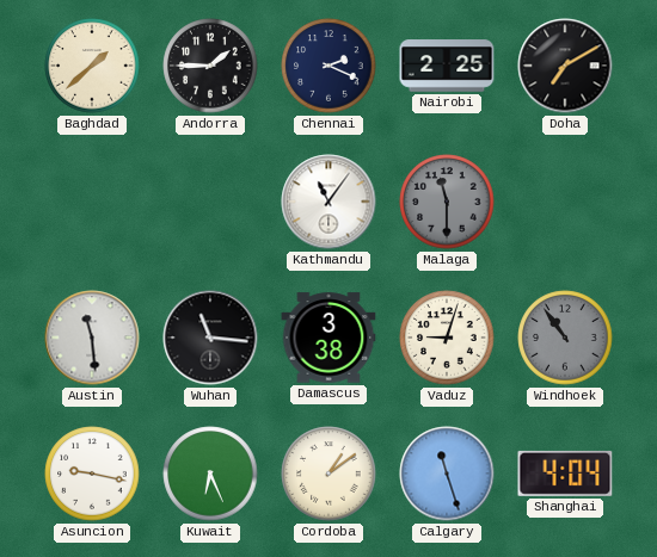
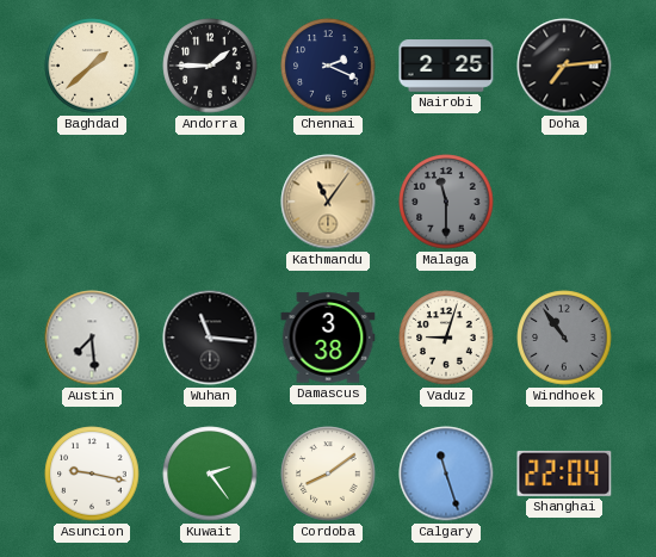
Doha: 7:10 -> 7:14
Kathmandu dial: white -> champagne
Austin: 11:29 -> 7:29
Kuwait: 6:26 -> 2:24
Cordoba: 1:09 -> 8:09
Shanghai: 4:04 -> 22:04
